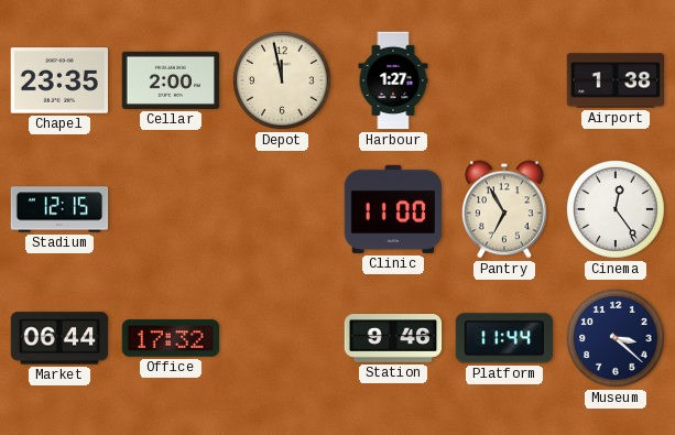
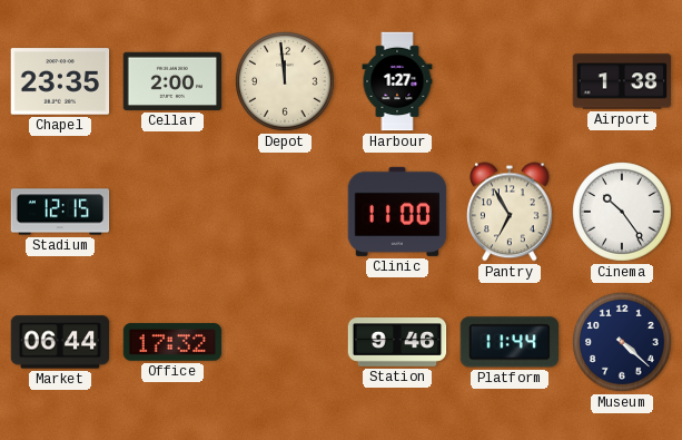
Depot: 11:58 -> 11:59
Cinema: 12:24 -> 10:24
Museum: 3:22 -> 4:22
